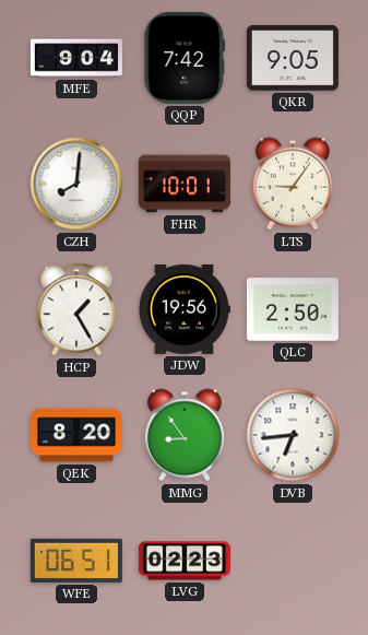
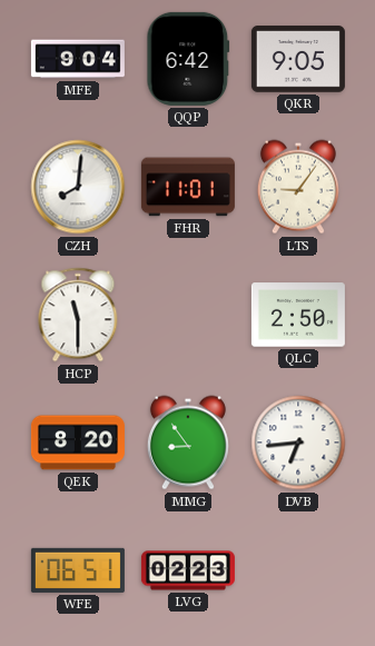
QQP: 7:42 -> 6:42
FHR: 10:01 -> 11:01
HCP: 1:25 -> 11:30
JDW: 19:56 -> none
